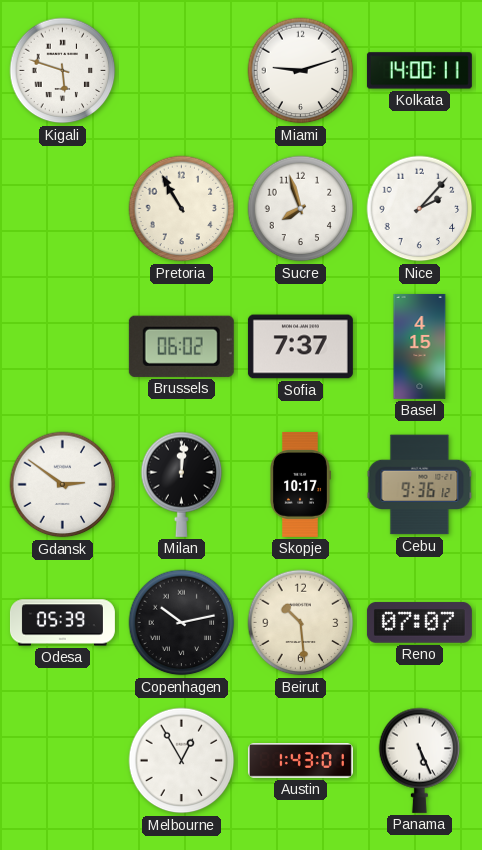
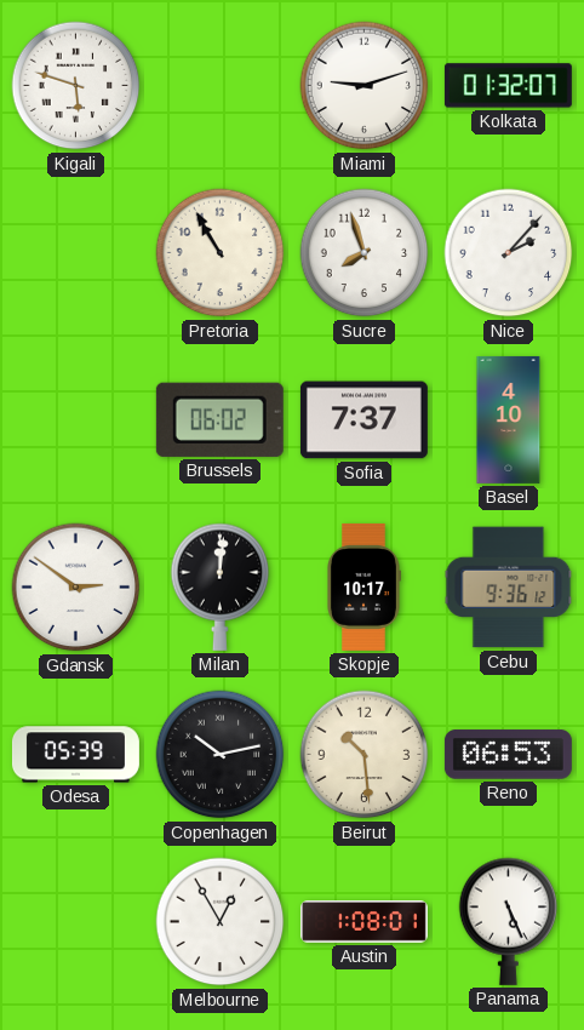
Kolkata: 14:00 -> 01:32
Basel: 4:15 -> 4:10
Reno: 07:07 -> 06:53
Austin: 1:43 -> 1:08
